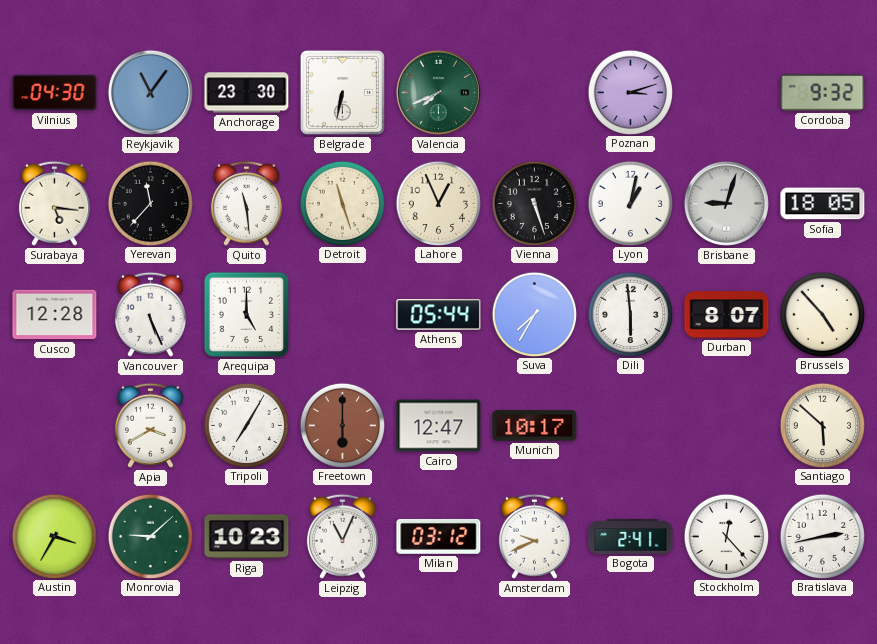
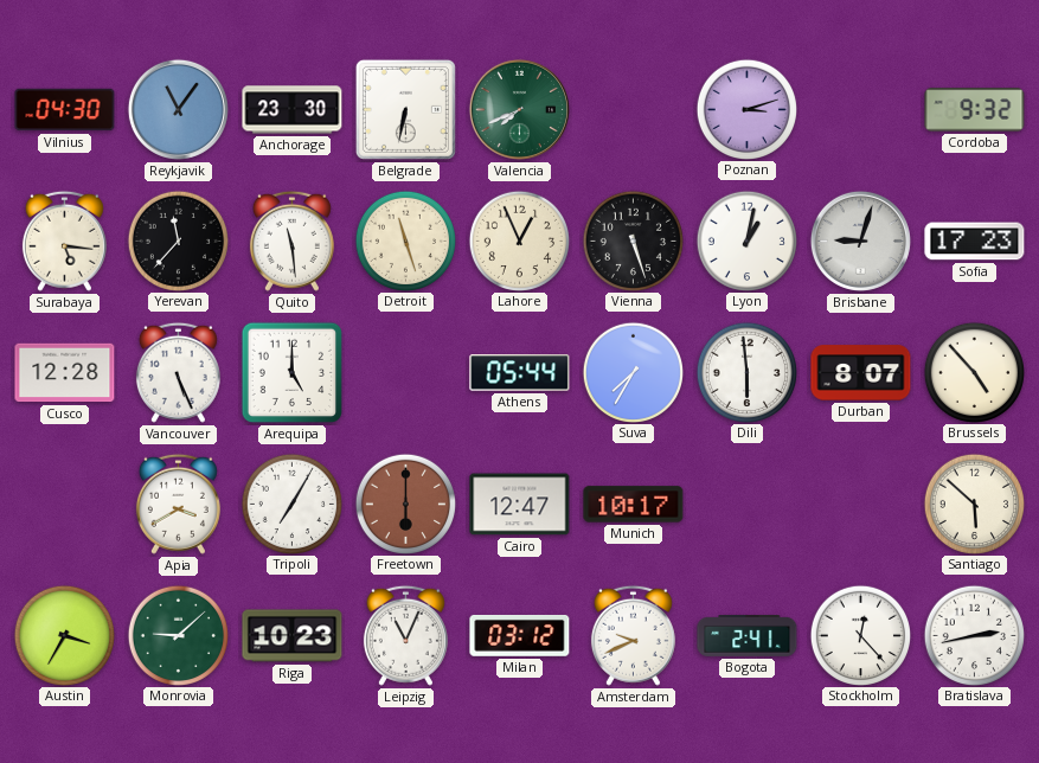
Sofia: 18:05 -> 17:23
